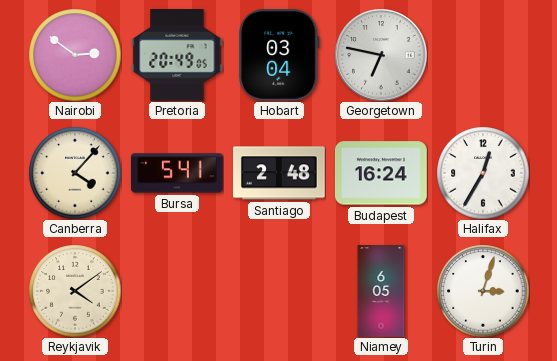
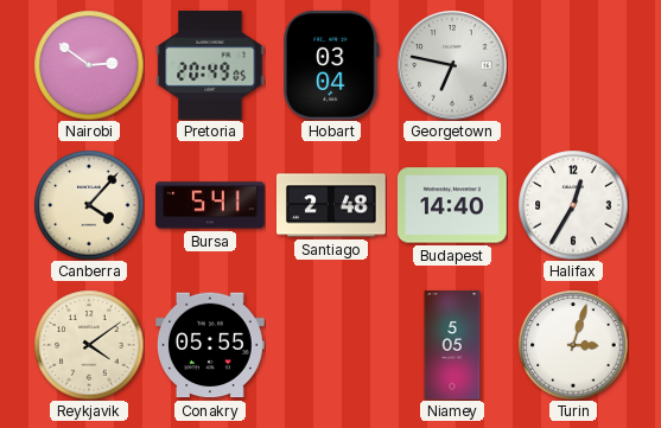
Budapest: 16:24 -> 14:40
Conakry: none -> 05:55
Niamey: 6:05 -> 5:05
